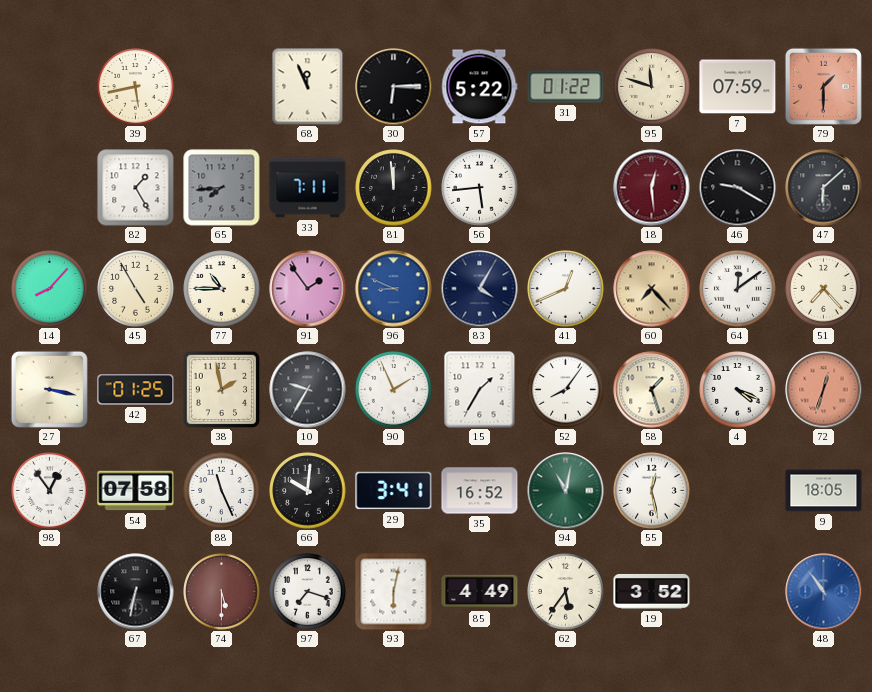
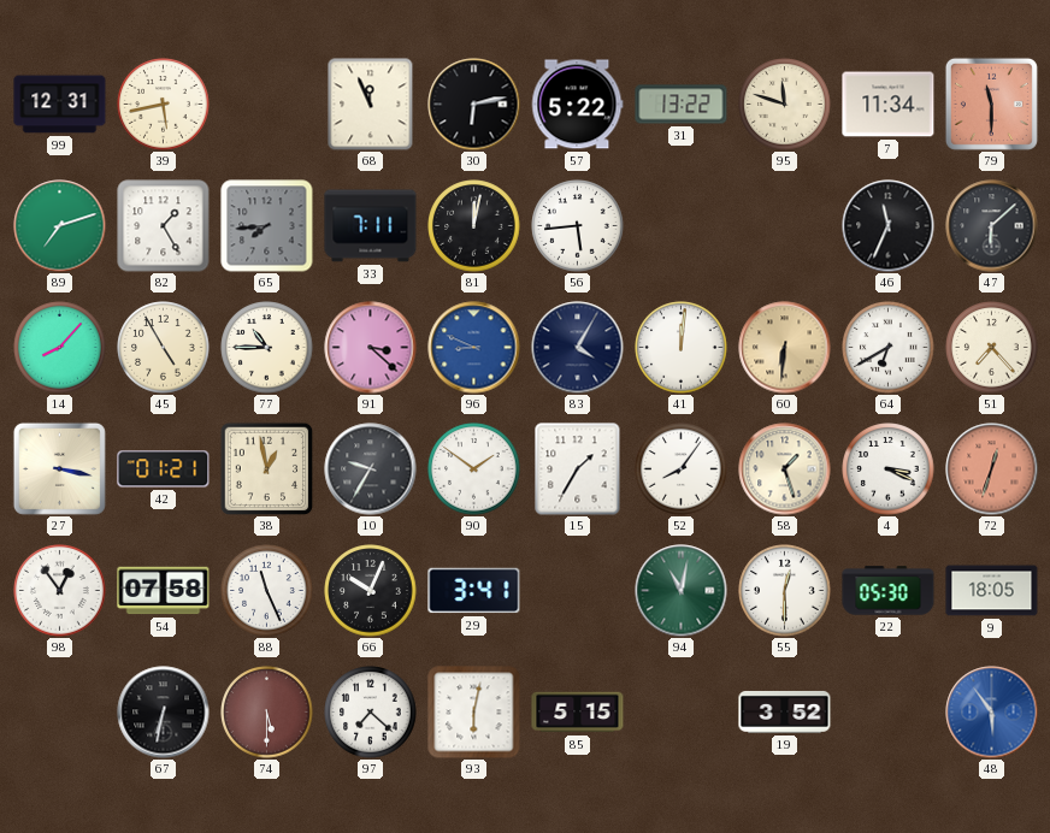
99: none -> 12:31
30: 6:15 -> 6:13
31: 01:22 -> 13:22
7: 07:59 -> 11:34
79: 1:30 -> 11:30
89: none -> 7:12
81: 11:59 -> 12:02
18: 12:29 -> none
46: 9:20 -> 11:34
91: 1:54 -> 3:22
41: 12:41 -> 12:01
60: 7:23 -> 6:31
64: 12:09 -> 6:40
42: 01:25 -> 01:21
38: 1:58 -> 12:58
90: 1:56 -> 1:51
4: 4:19 -> 3:19
66: 10:01 -> 10:04
35: 16:52 -> none
55: 12:28 -> 12:30
22: none -> 05:30
97: 7:18 -> 7:22
85: 4:49 -> 5:15
62: 5:36 -> none
48: 10:54 -> 5:54
